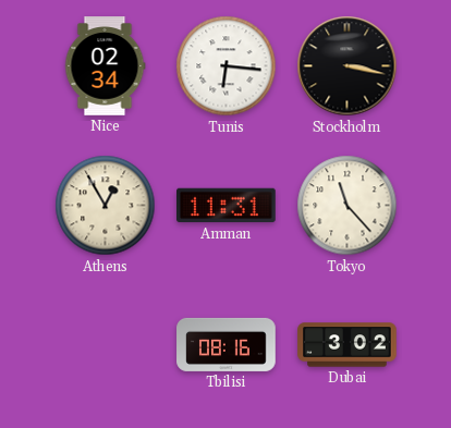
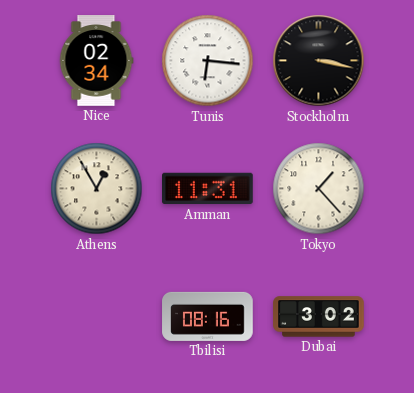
Tokyo: 11:23 -> 1:23
